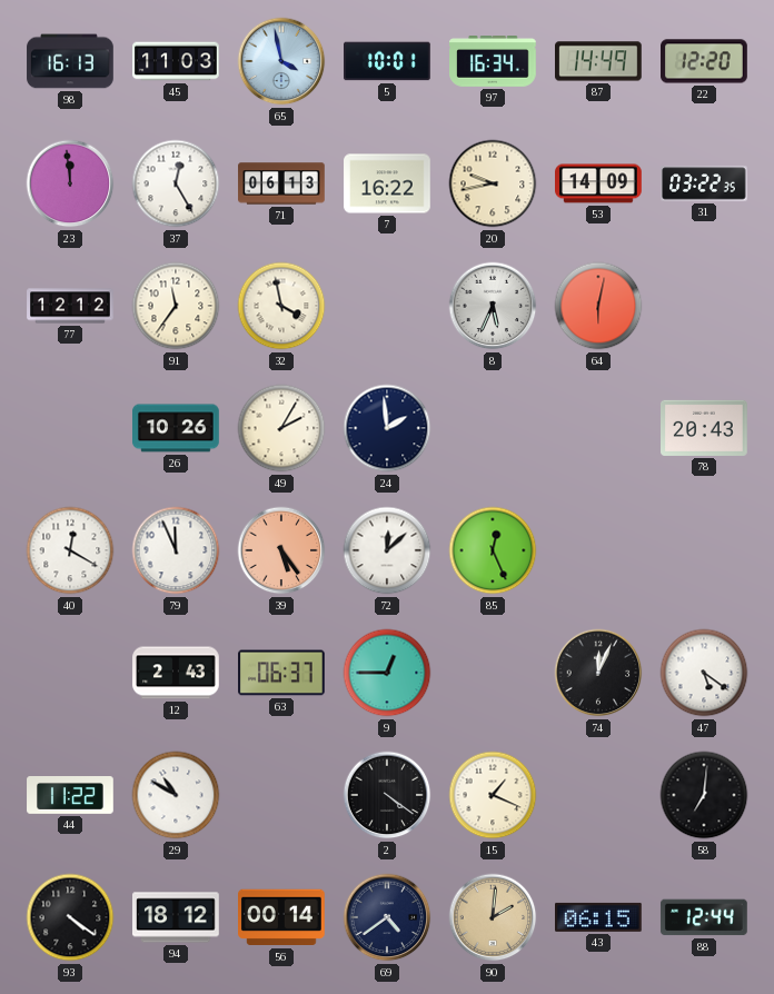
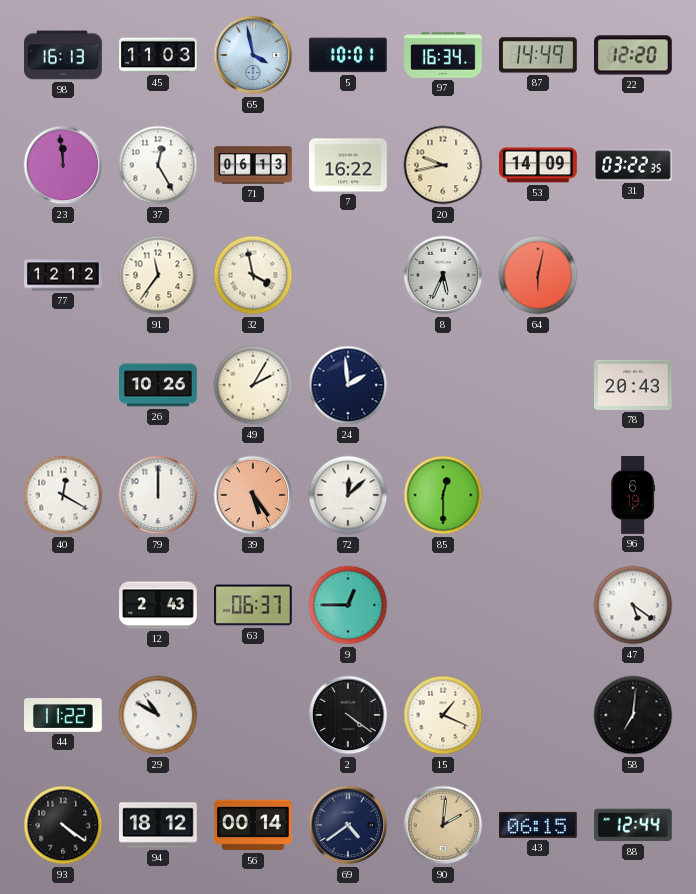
79: 11:56 -> 12:00
85: 12:26 -> 12:30
96: none -> 6:19
74: 12:04 -> none
